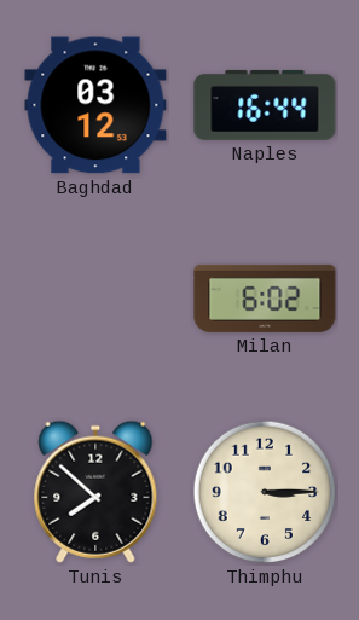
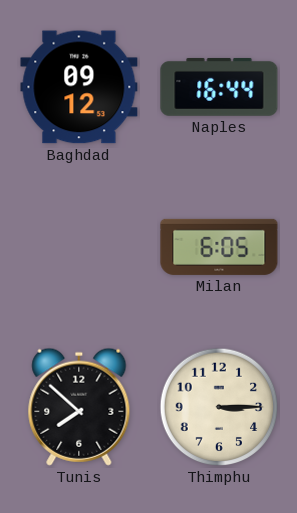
Baghdad: 03:12 -> 09:12
Milan: 6:02 -> 6:05
